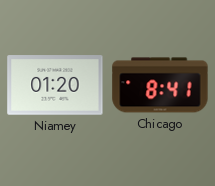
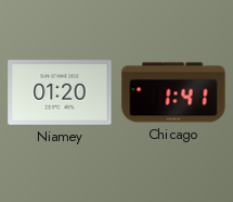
Chicago: 8:41 -> 1:41
